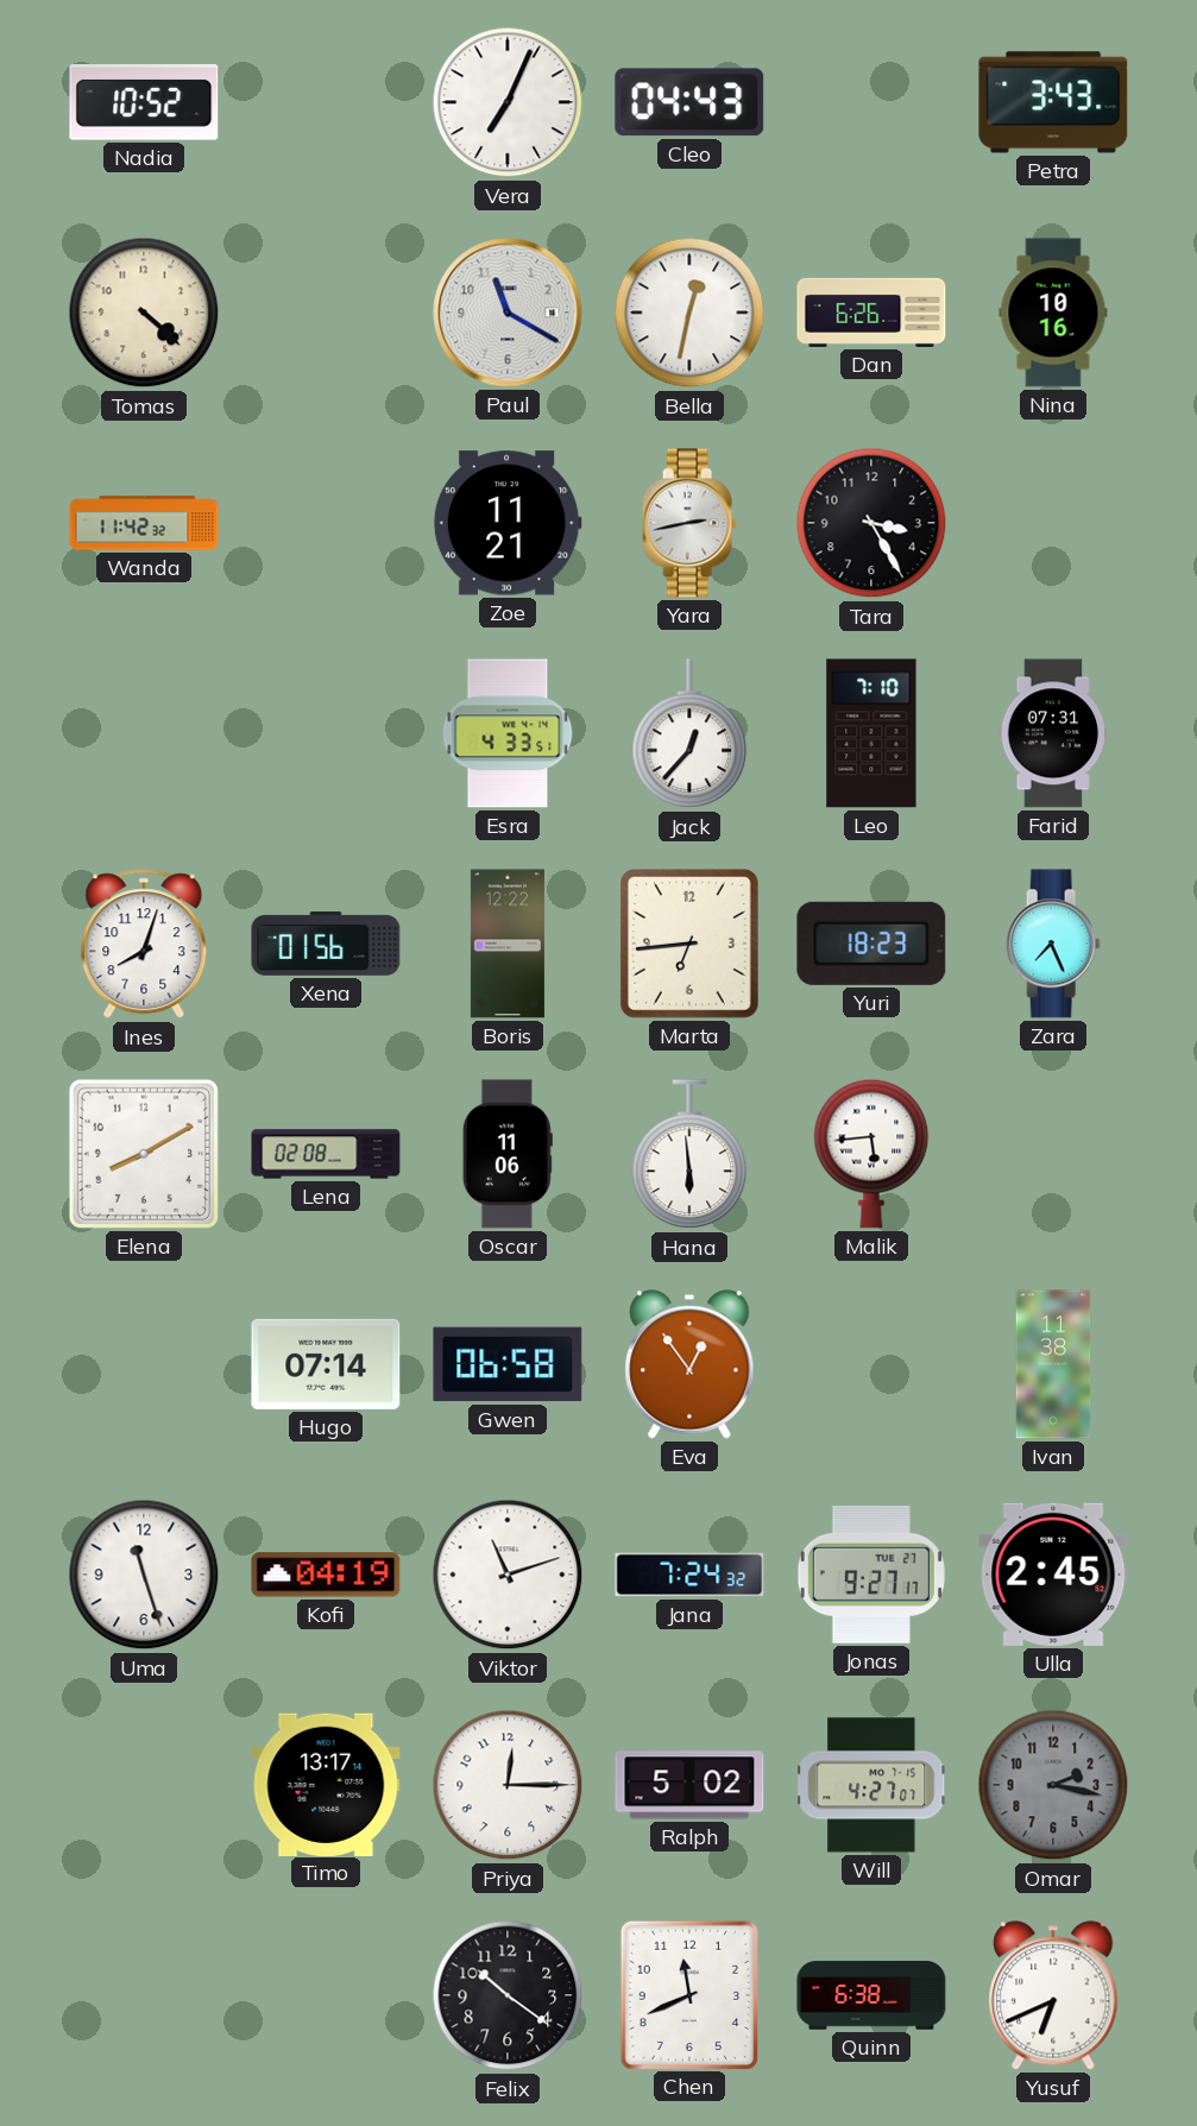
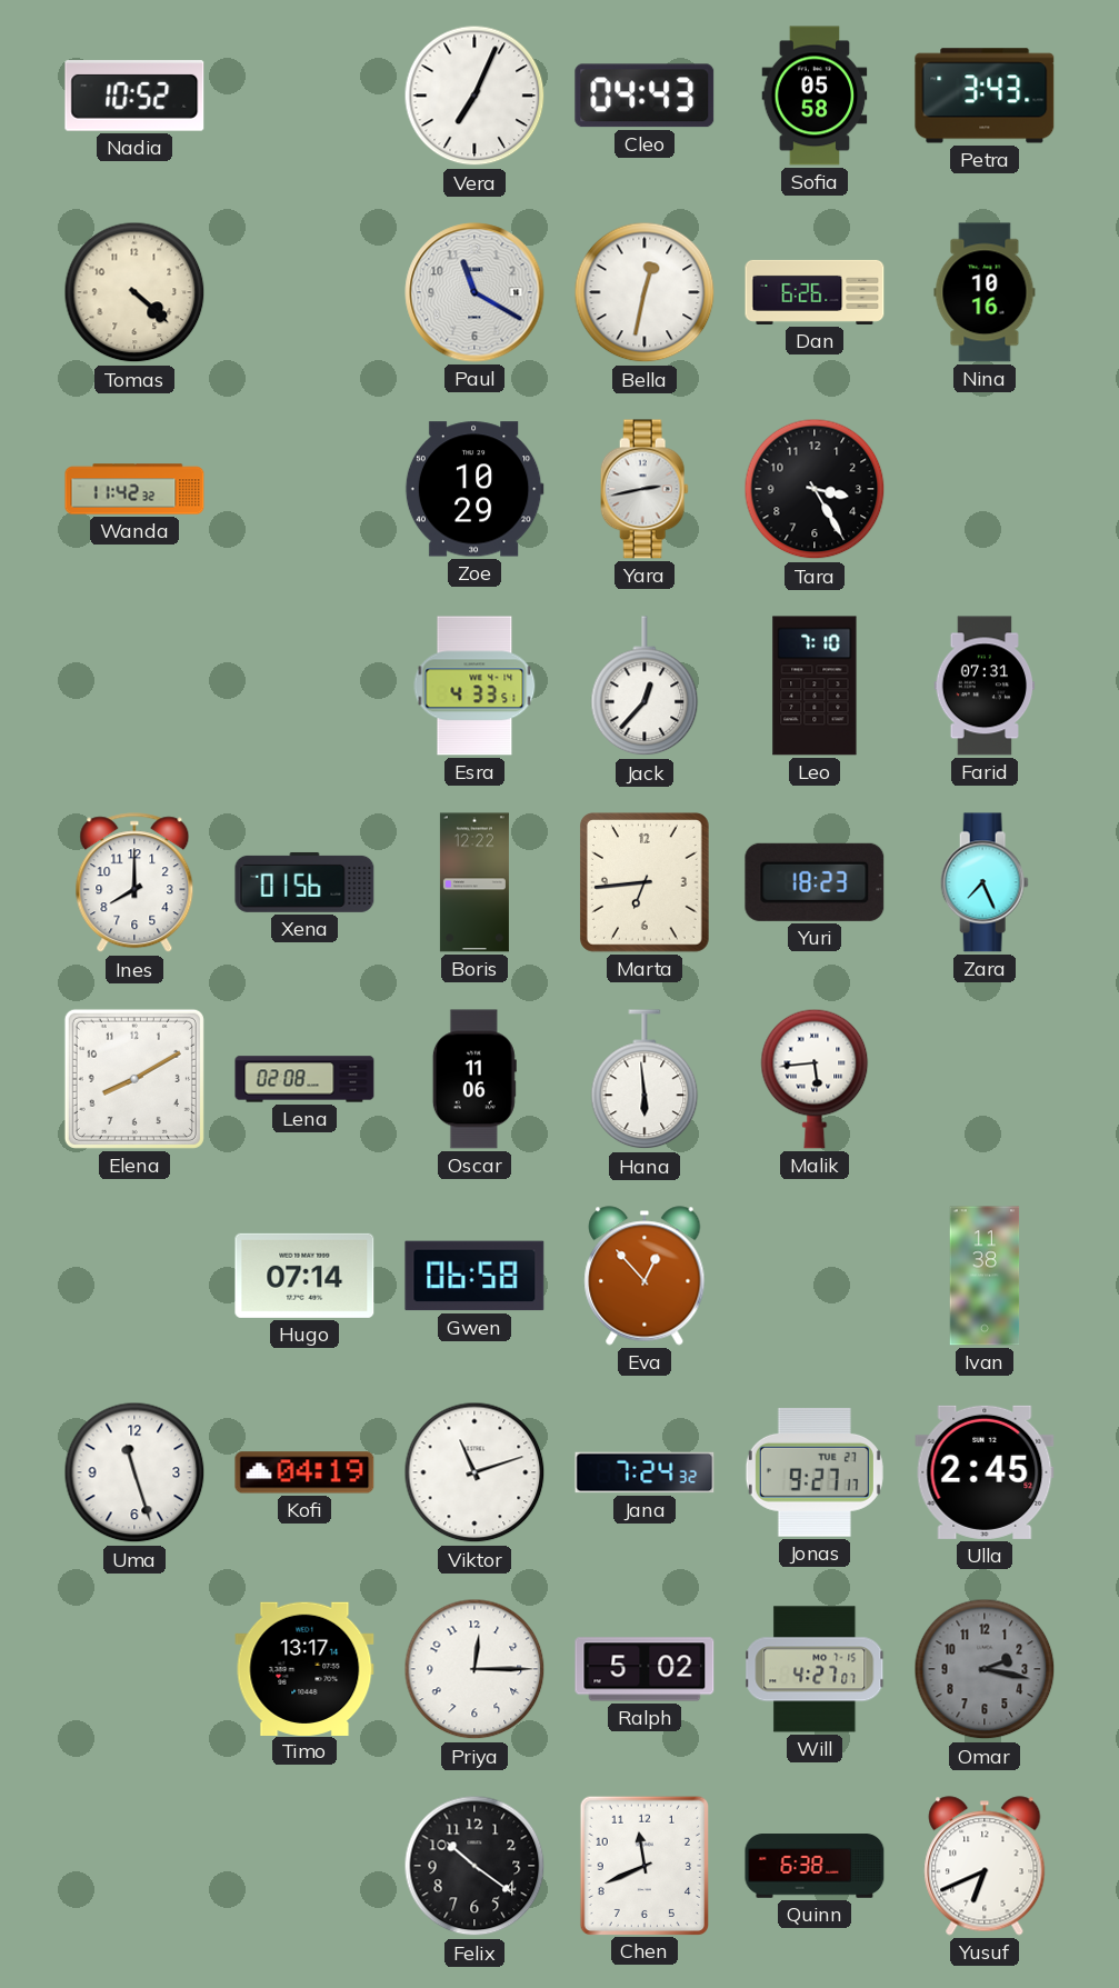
Sofia: none -> 05:58
Zoe: 11:21 -> 10:29
Ines: 8:03 -> 8:00
Eva: 12:54 -> 12:53
